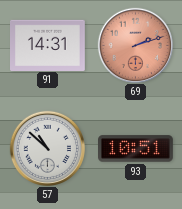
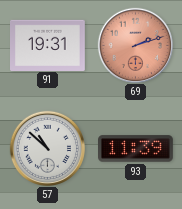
91: 14:31 -> 19:31
93: 10:51 -> 11:39
